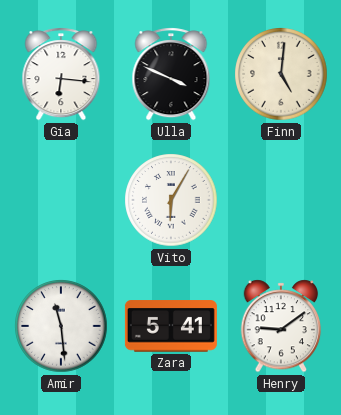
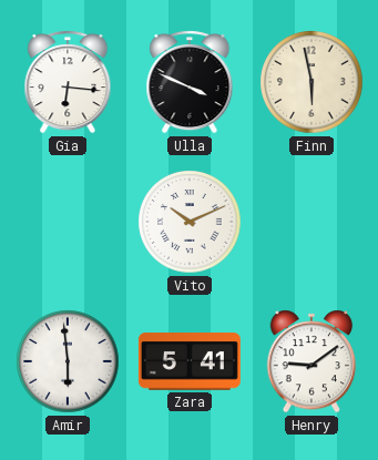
Finn: 5:01 -> 5:58
Vito: 6:05 -> 10:11
Amir: 11:29 -> 5:59
